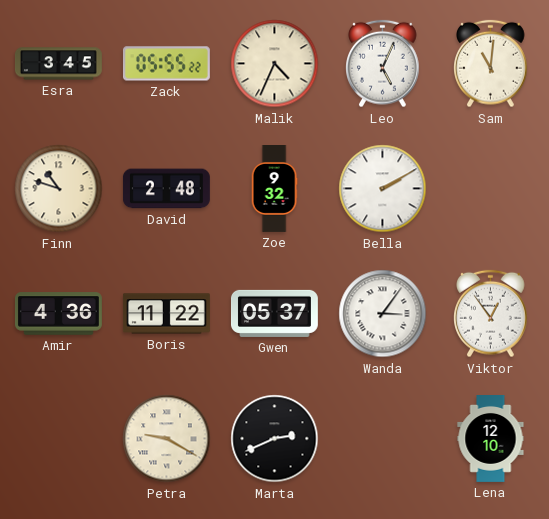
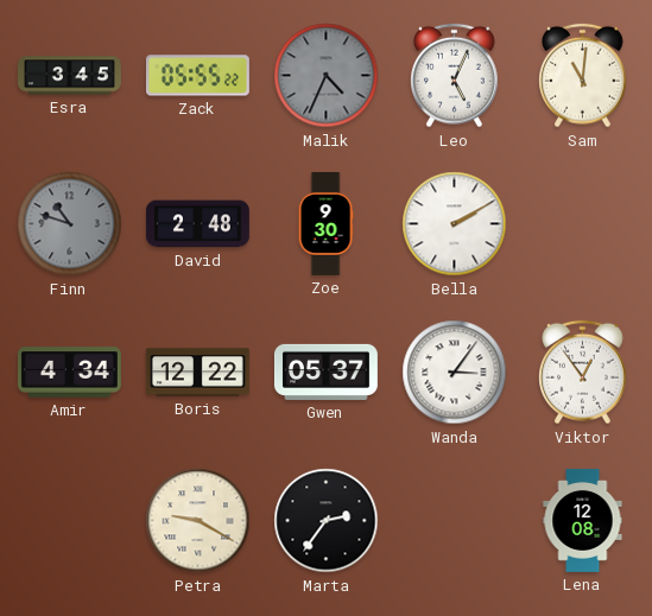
Malik dial: cream -> grey
Finn dial: cream -> grey
Zoe: 9:32 -> 9:30
Amir: 4:36 -> 4:34
Boris: 11:22 -> 12:22
Marta: 2:41 -> 2:36
Lena: 12:10 -> 12:08
